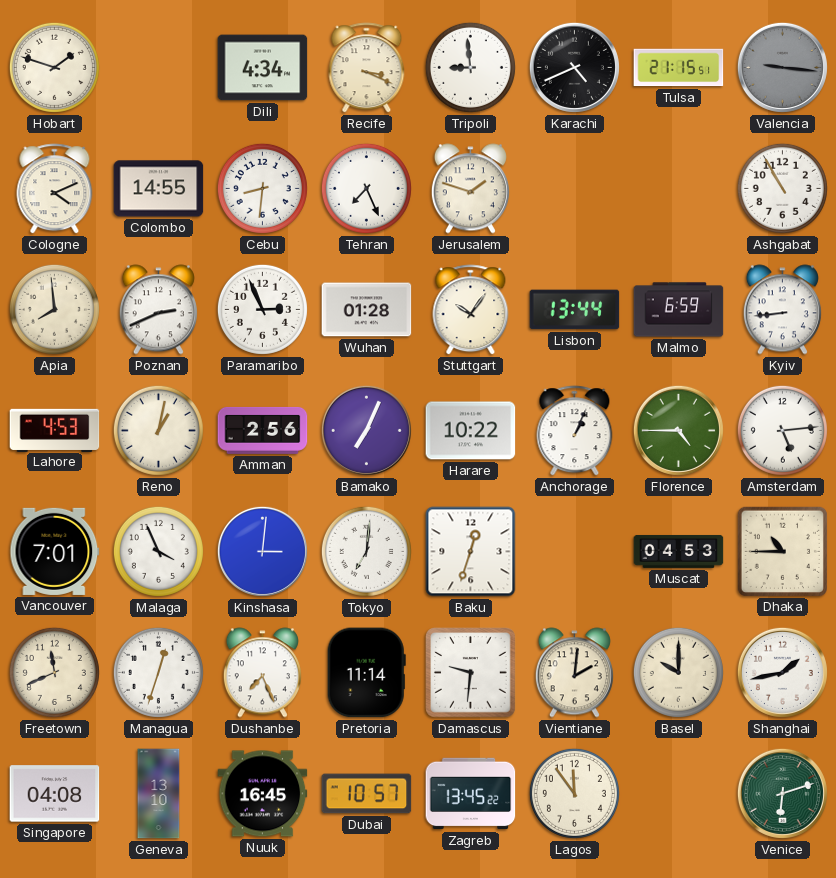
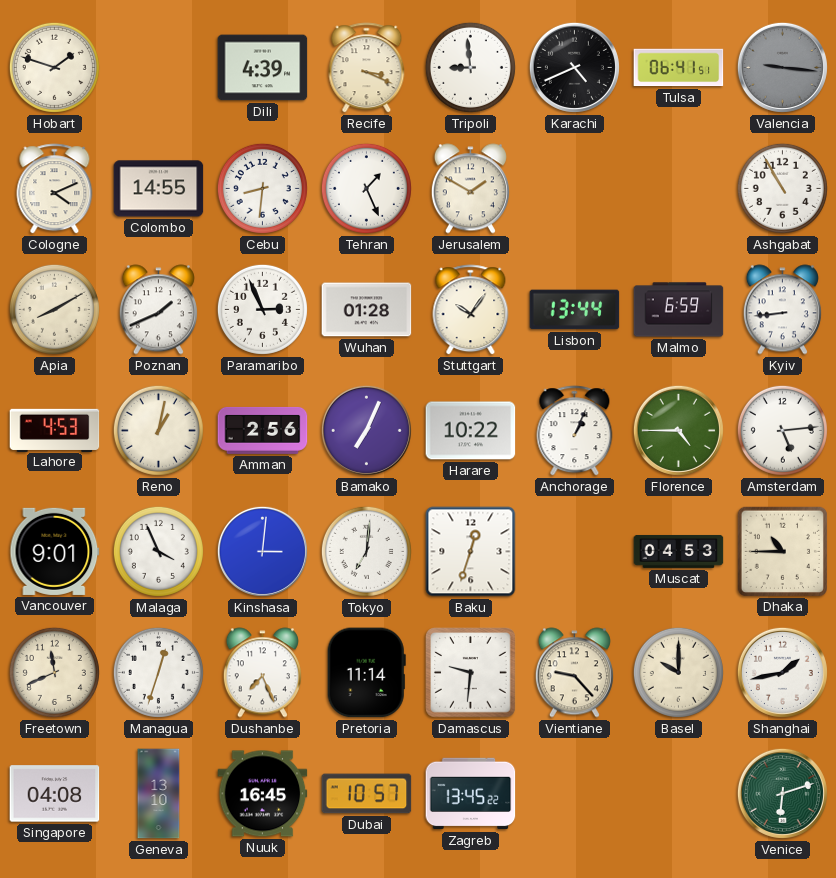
Dili: 4:34 -> 4:39
Tulsa: 21:15 -> 06:41
Tehran: 7:26 -> 1:26
Jerusalem: 1:48 -> 1:50
Apia: 7:59 -> 8:10
Poznan: 2:41 -> 1:41
Vancouver: 7:01 -> 9:01
Vientiane: 2:01 -> 9:23
Lagos: 11:54 -> none
